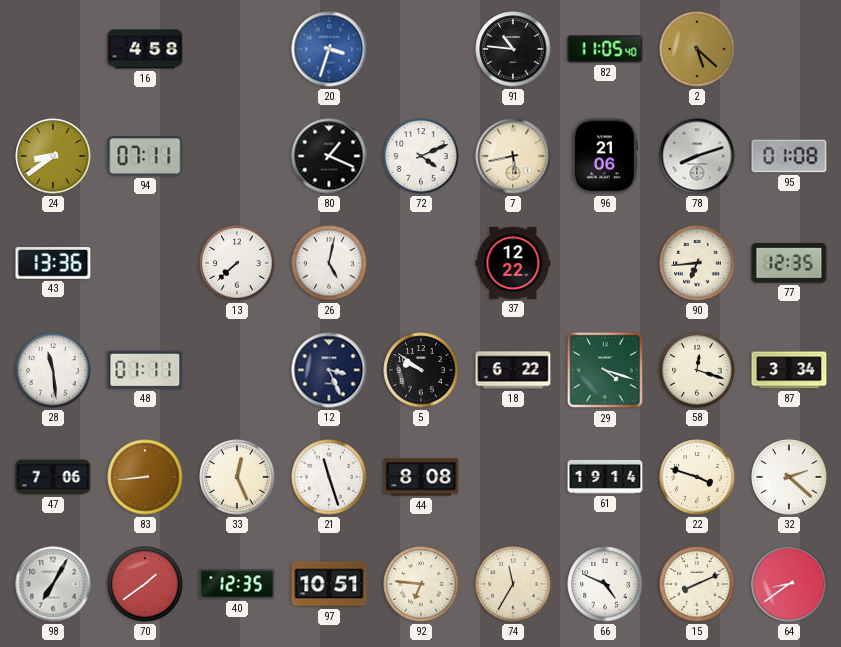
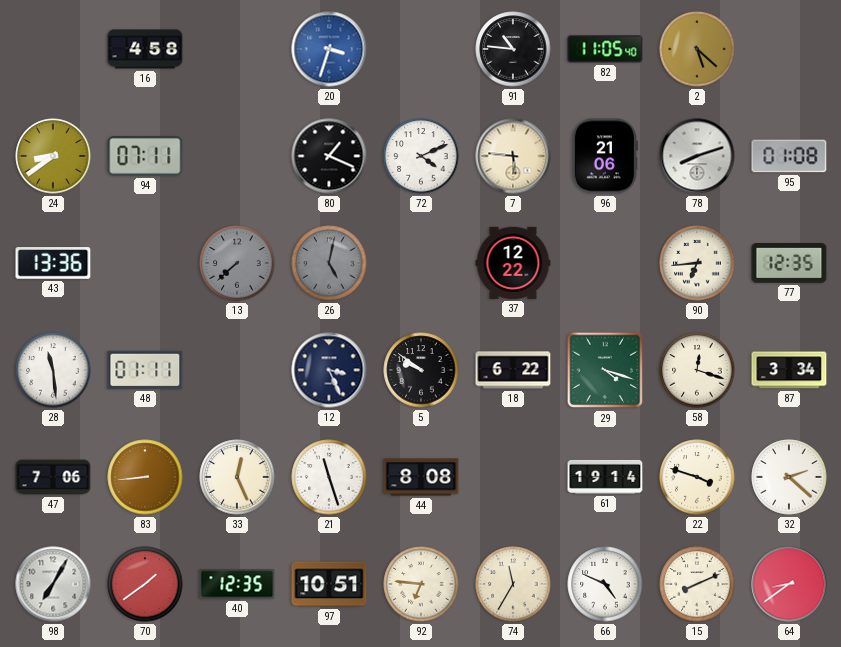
7: 5:43 -> 5:46
13 dial: white -> grey
26 dial: white -> grey
